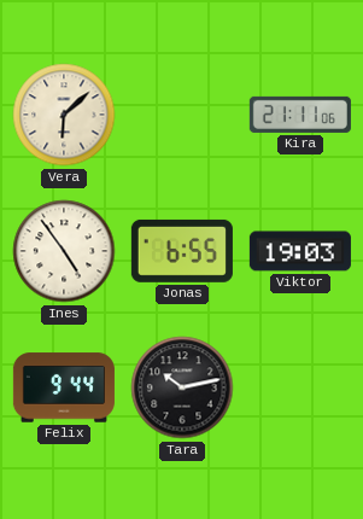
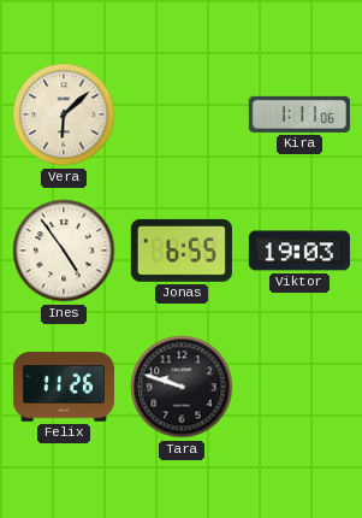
Kira: 21:11 -> 1:11
Felix: 9:44 -> 11:26
Tara: 10:13 -> 9:48
